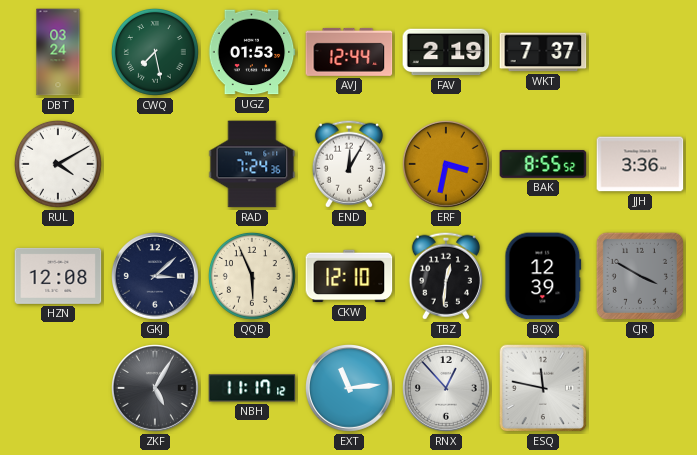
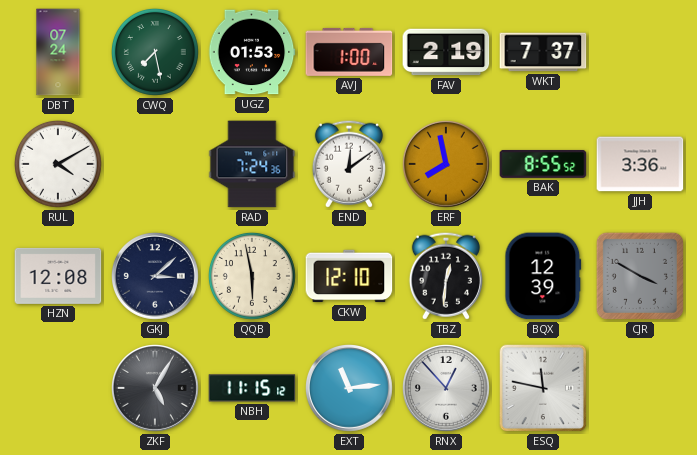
DBT: 03:24 -> 07:24
AVJ: 12:44 -> 1:00
END: 12:05 -> 12:09
ERF: 3:32 -> 7:58
QQB: 5:56 -> 5:58
NBH: 11:17 -> 11:15
